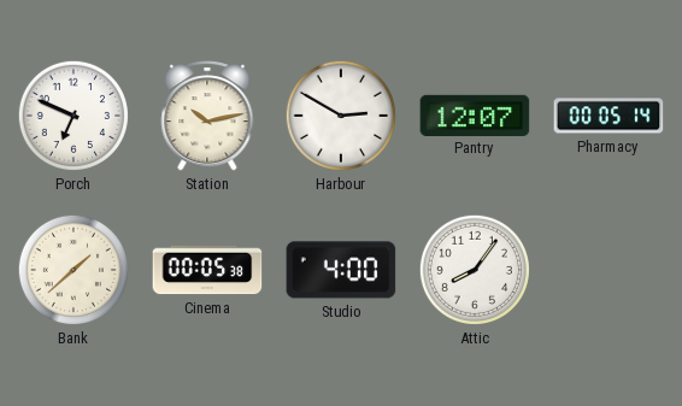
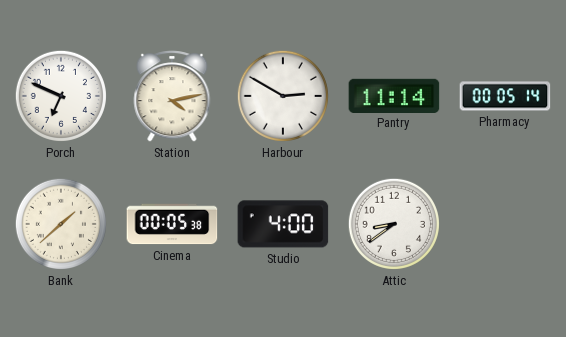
Station: 10:13 -> 4:13
Pantry: 12:07 -> 11:14
Attic: 8:06 -> 8:39
